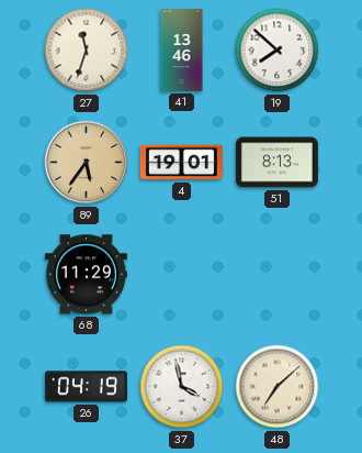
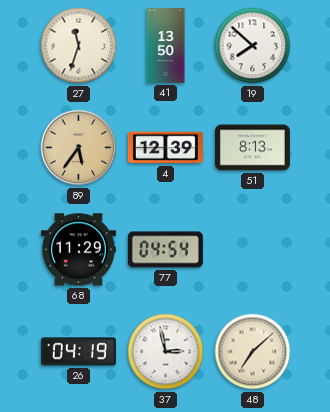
41: 13:46 -> 13:50
4: 19:01 -> 12:39
77: none -> 04:54
37: 3:58 -> 2:58
